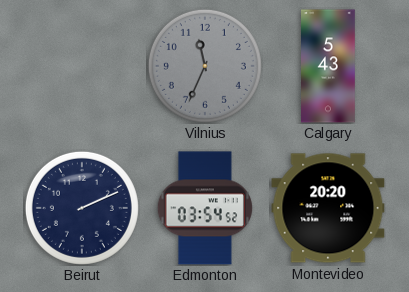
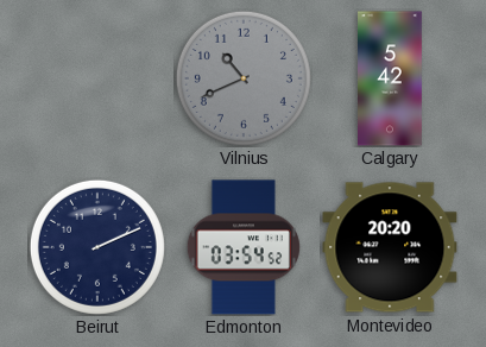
Vilnius: 11:34 -> 10:41
Calgary: 5:43 -> 5:42
